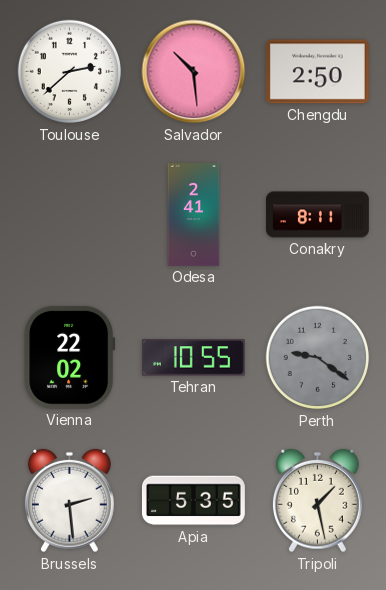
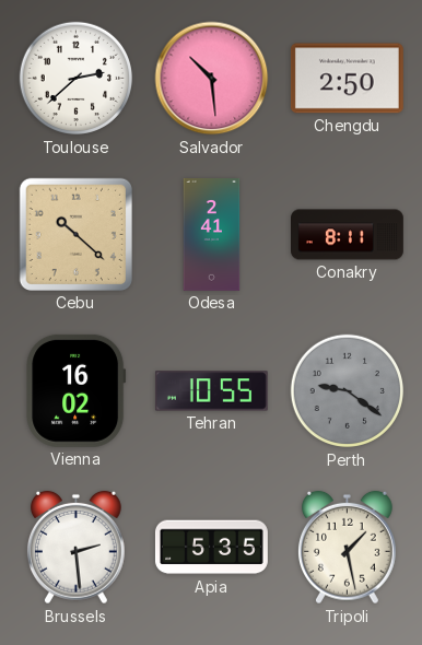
Cebu: none -> 10:22
Vienna: 22:02 -> 16:02
